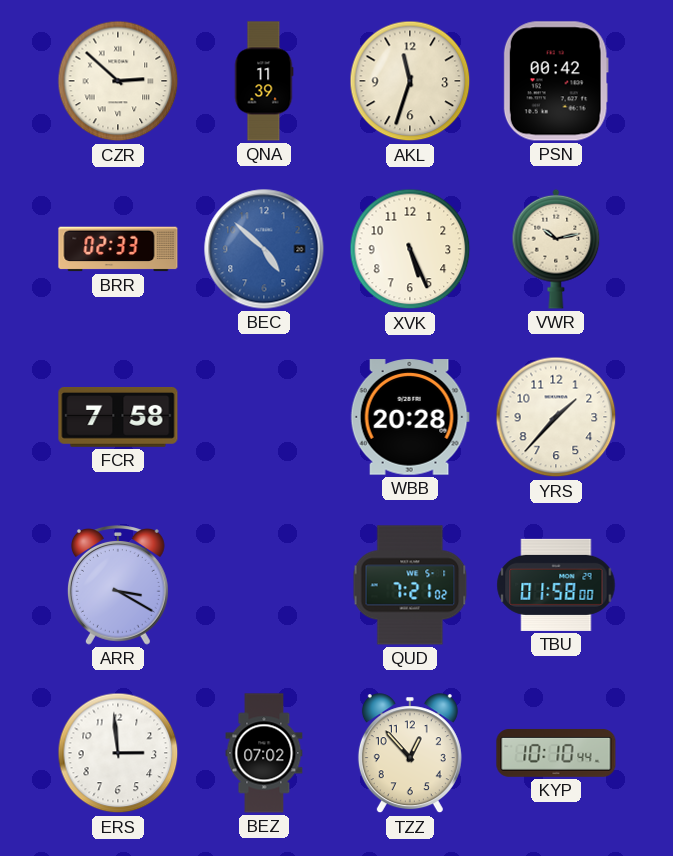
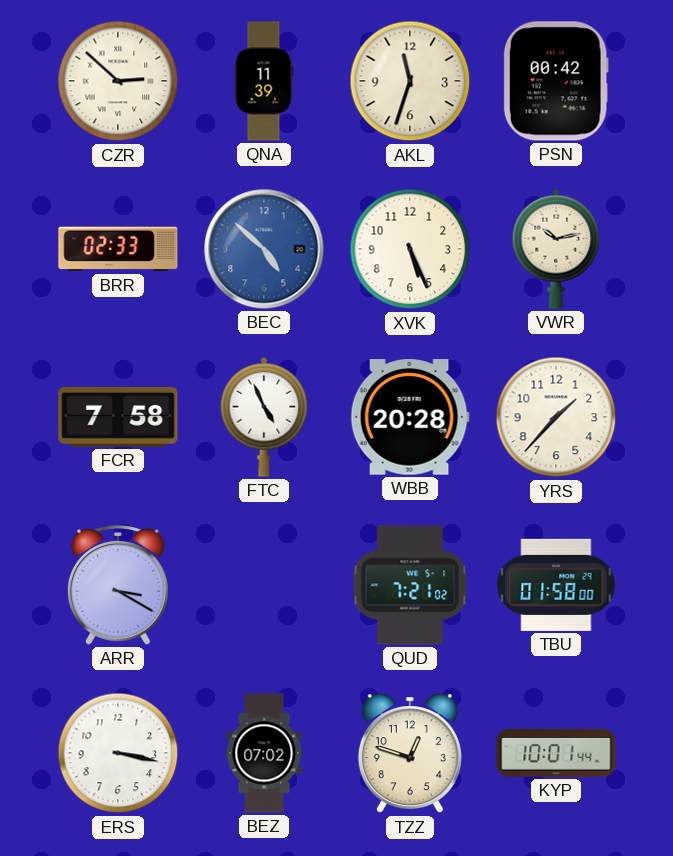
FTC: none -> 4:56
ERS: 2:59 -> 3:17
TZZ: 12:53 -> 12:48
KYP: 10:10 -> 10:01
